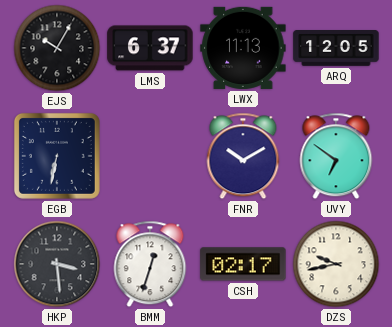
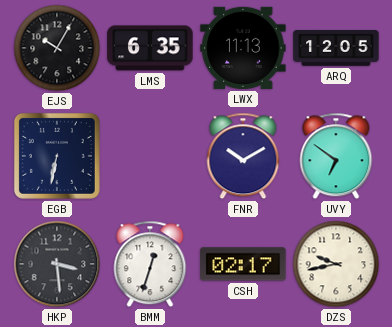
LMS: 6:37 -> 6:35
